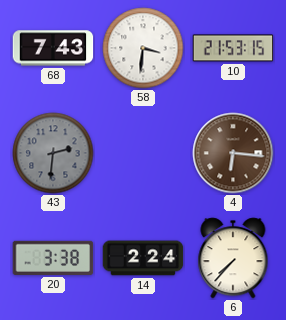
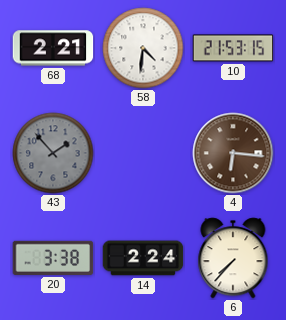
68: 7:43 -> 2:21
58: 3:31 -> 4:31
43: 2:31 -> 1:53
